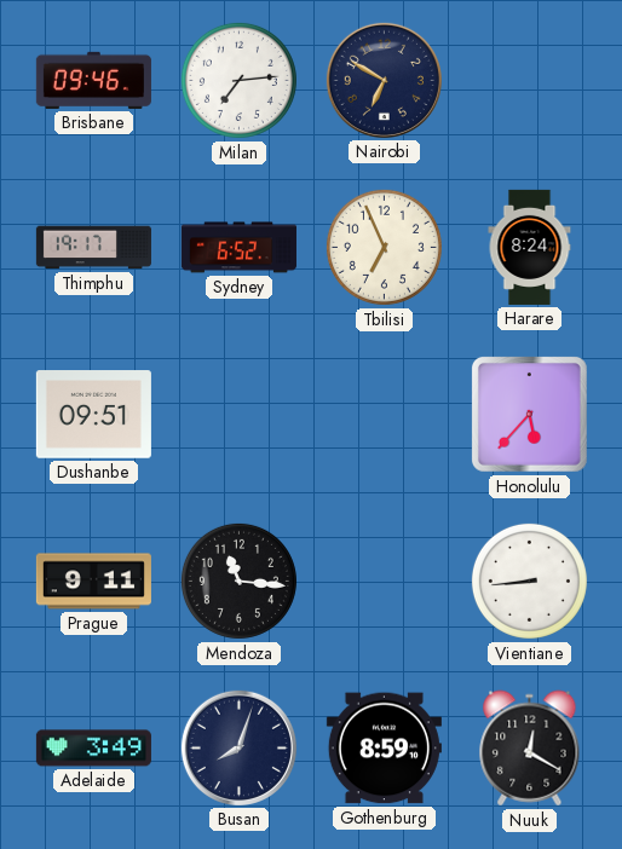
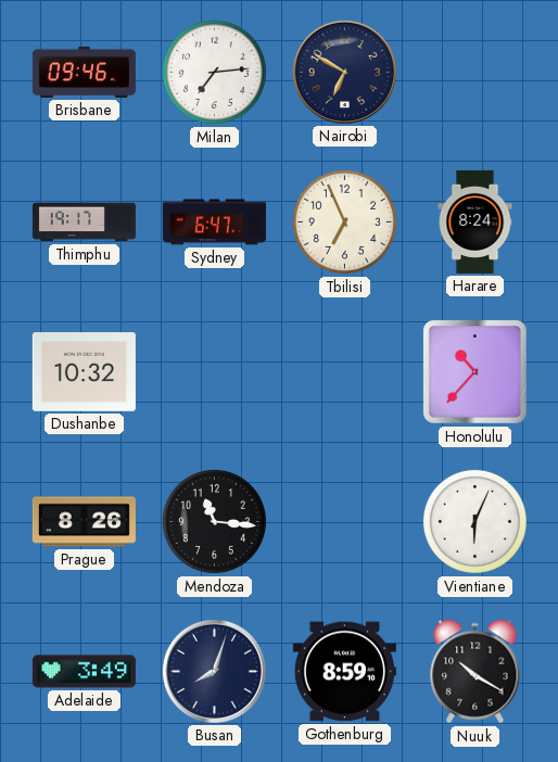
Sydney: 6:52 -> 6:47
Dushanbe: 09:51 -> 10:32
Honolulu: 5:37 -> 10:37
Prague: 9:11 -> 8:26
Vientiane: 8:44 -> 6:04
Nuuk: 12:20 -> 10:20
